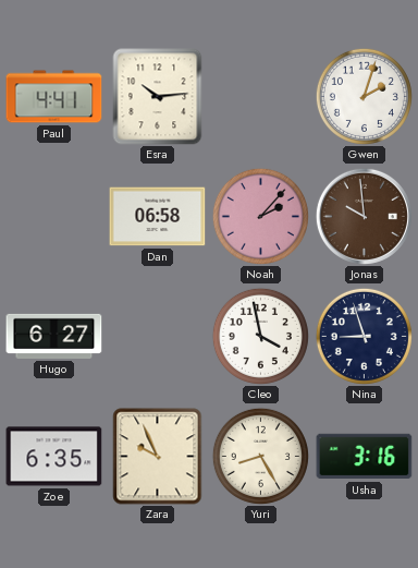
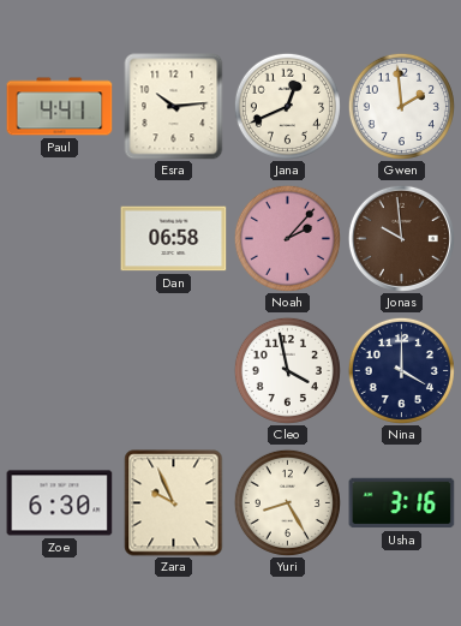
Jana: none -> 12:41
Gwen: 2:03 -> 1:59
Hugo: 6:27 -> none
Nina: 8:57 -> 4:00
Zoe: 6:35 -> 6:30
